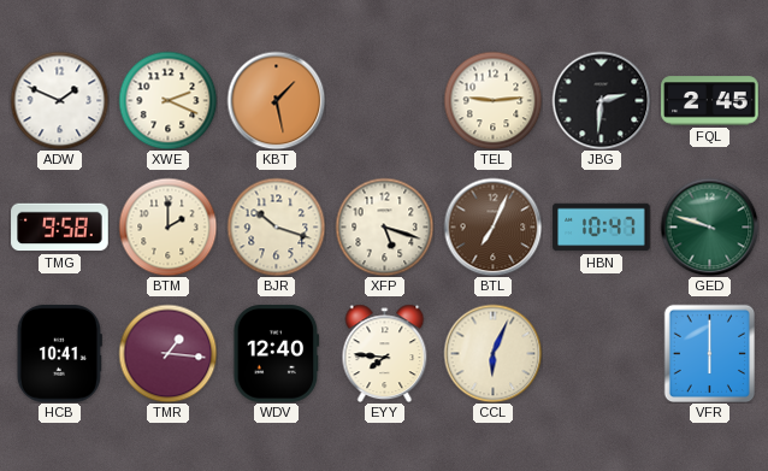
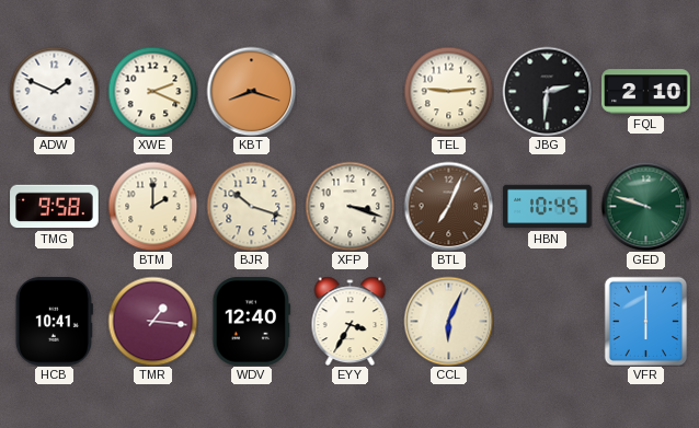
KBT: 1:28 -> 8:18
FQL: 2:45 -> 2:10
XFP: 5:18 -> 3:18
HBN: 10:47 -> 10:45
EYY: 7:46 -> 3:35
